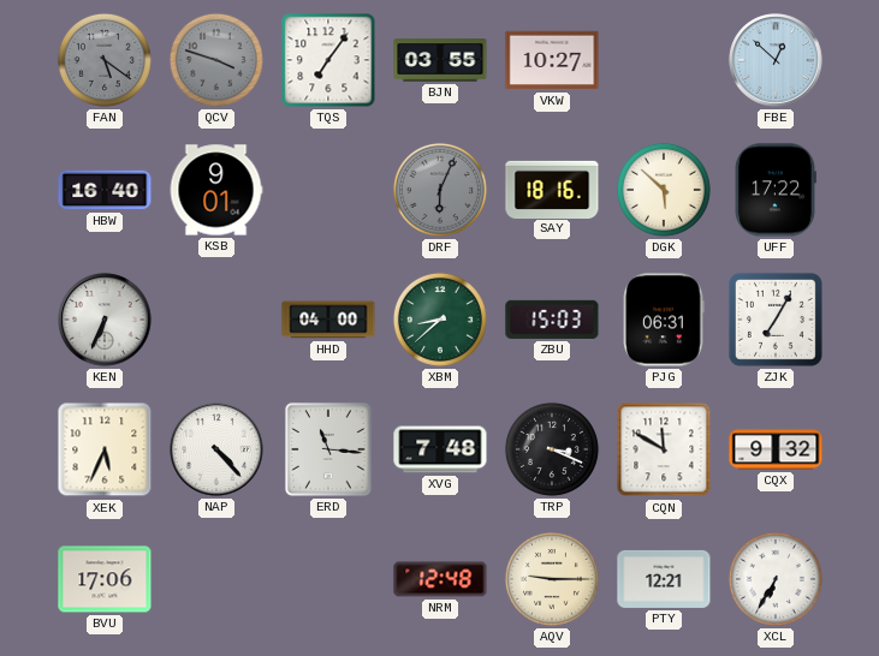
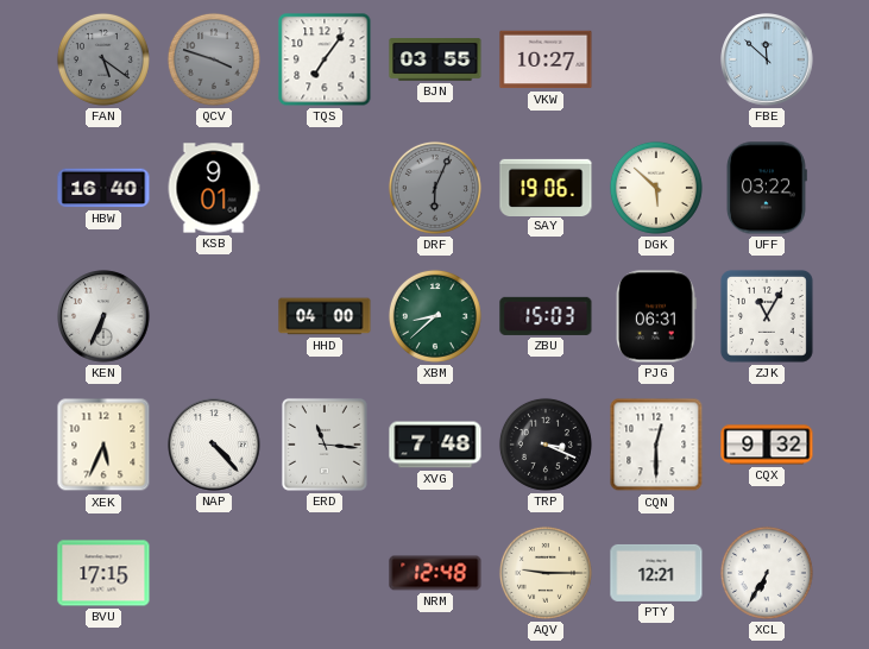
FBE: 12:52 -> 11:52
SAY: 18:16 -> 19:06
UFF: 17:22 -> 03:22
ZJK: 7:05 -> 11:05
CQN: 11:50 -> 12:30
BVU: 17:06 -> 17:15
